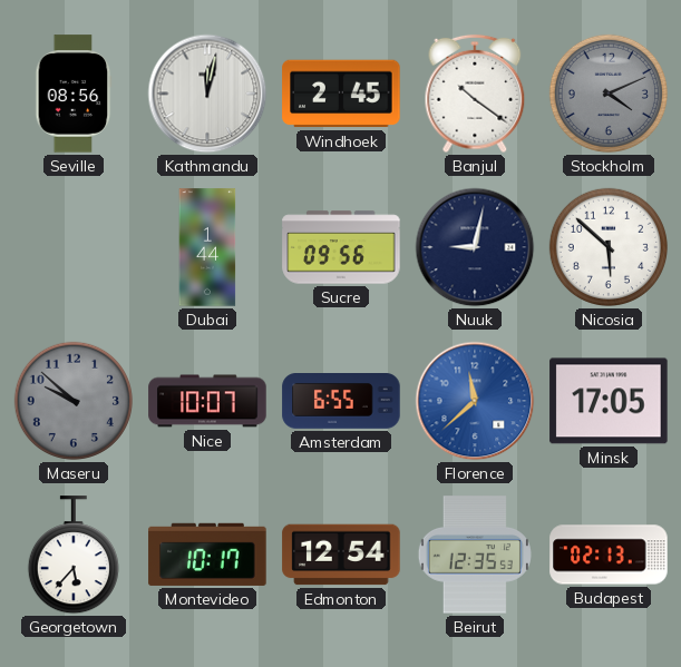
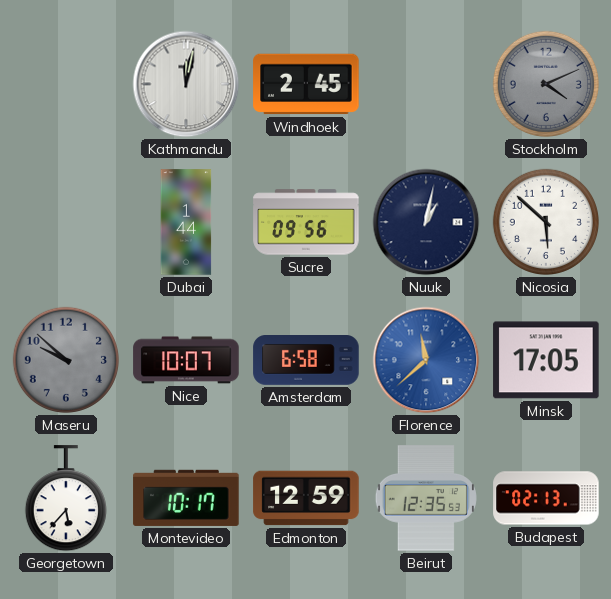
Seville: 08:56 -> none
Banjul: 10:21 -> none
Nuuk: 9:02 -> 1:02
Amsterdam: 6:55 -> 6:58
Edmonton: 12:54 -> 12:59
